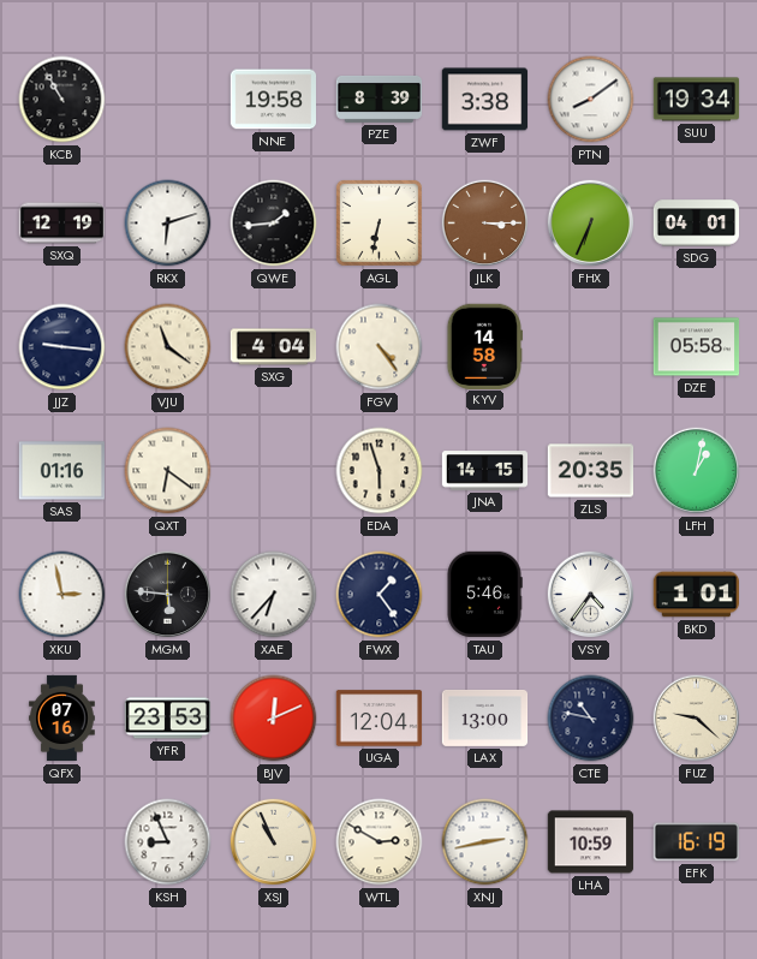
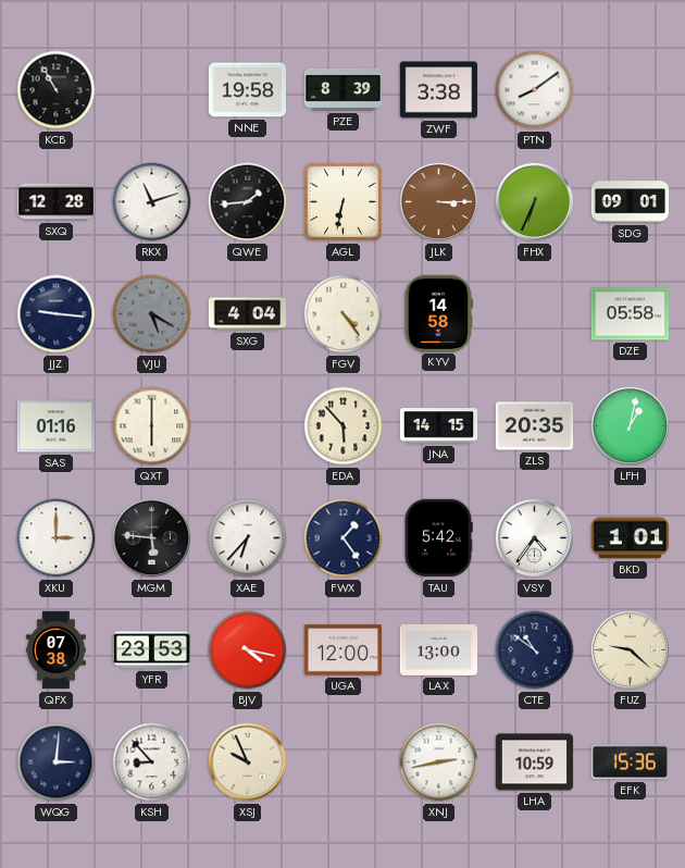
SUU: 19:34 -> none
SXQ: 12:19 -> 12:28
RKX: 6:12 -> 11:12
SDG: 04:01 -> 09:01
VJU: 11:21 -> 5:20
VJU dial: cream -> grey
QXT: 6:21 -> 6:00
EDA: 5:57 -> 5:53
XKU: 2:58 -> 3:00
TAU: 5:46 -> 5:42
QFX: 07:16 -> 07:38
BJV: 12:11 -> 4:17
UGA: 12:04 -> 12:00
CTE: 10:47 -> 10:51
WQG: none -> 3:01
KSH: 8:56 -> 8:53
XSJ: 10:56 -> 9:56
WTL: 2:50 -> none
EFK: 16:19 -> 15:36
